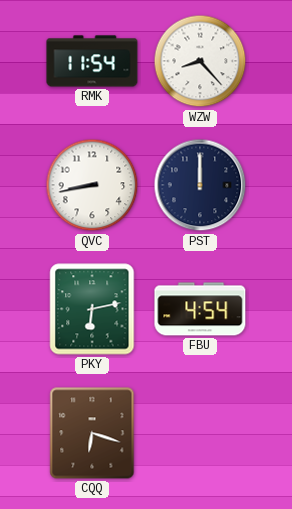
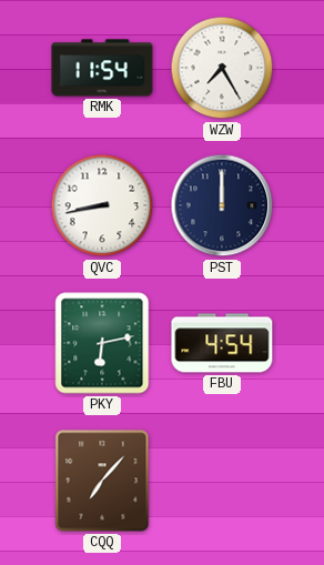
WZW: 8:23 -> 7:25
CQQ: 6:18 -> 7:07
